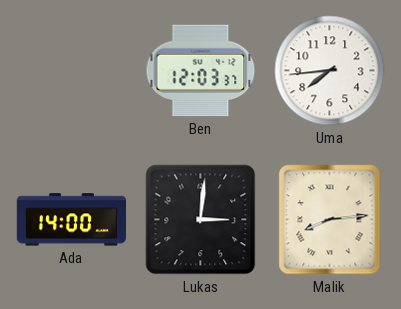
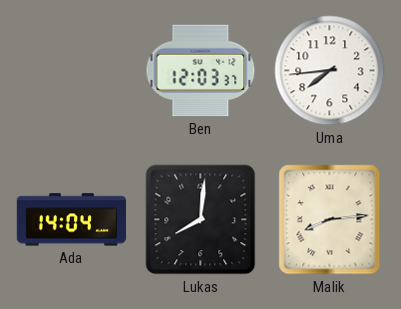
Ada: 14:00 -> 14:04
Lukas: 3:01 -> 8:01
